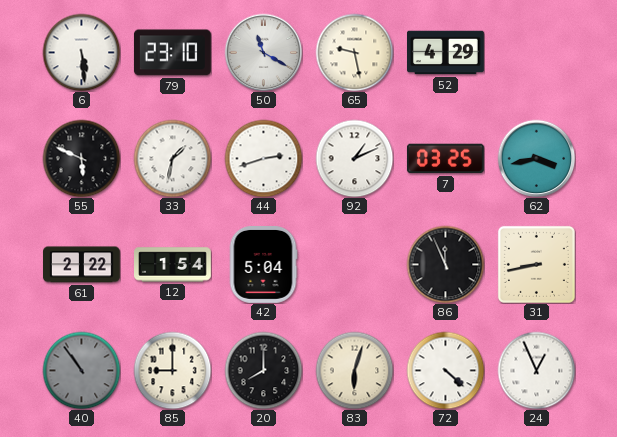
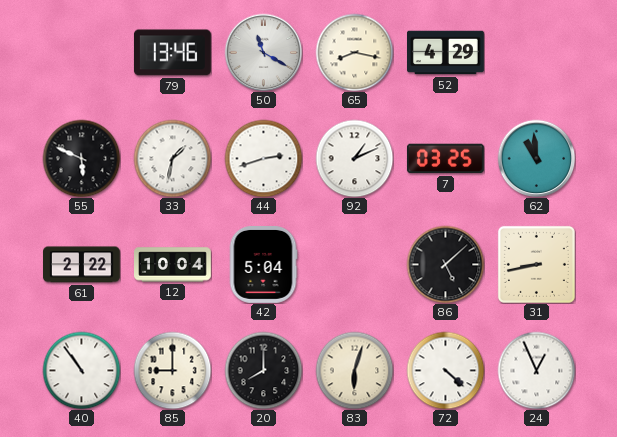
6: 5:29 -> none
79: 23:10 -> 13:46
65: 9:28 -> 8:17
62: 3:43 -> 10:59
12: 1:54 -> 10:04
86: 11:56 -> 5:08
40 dial: grey -> white
